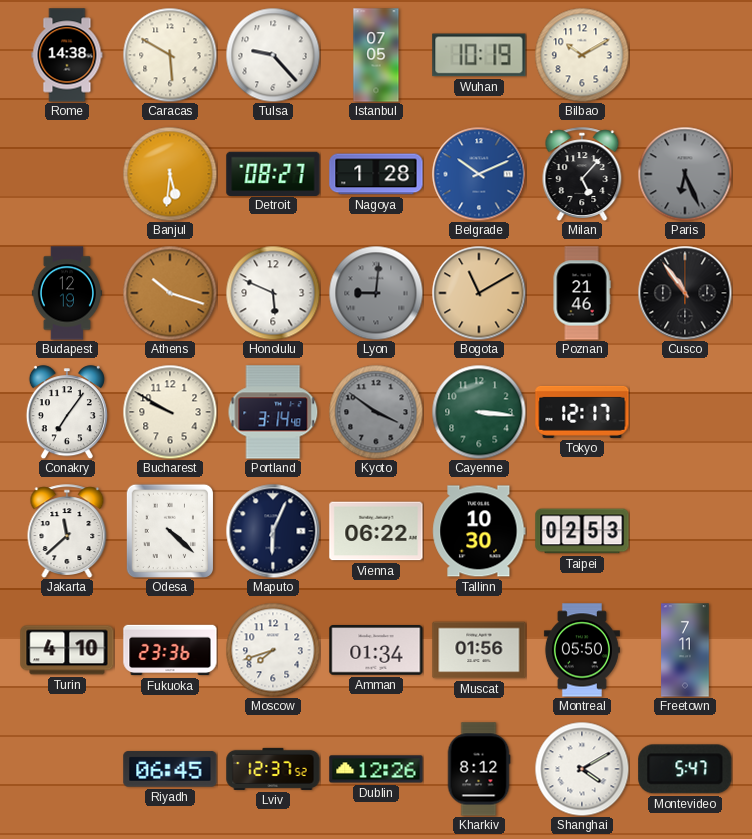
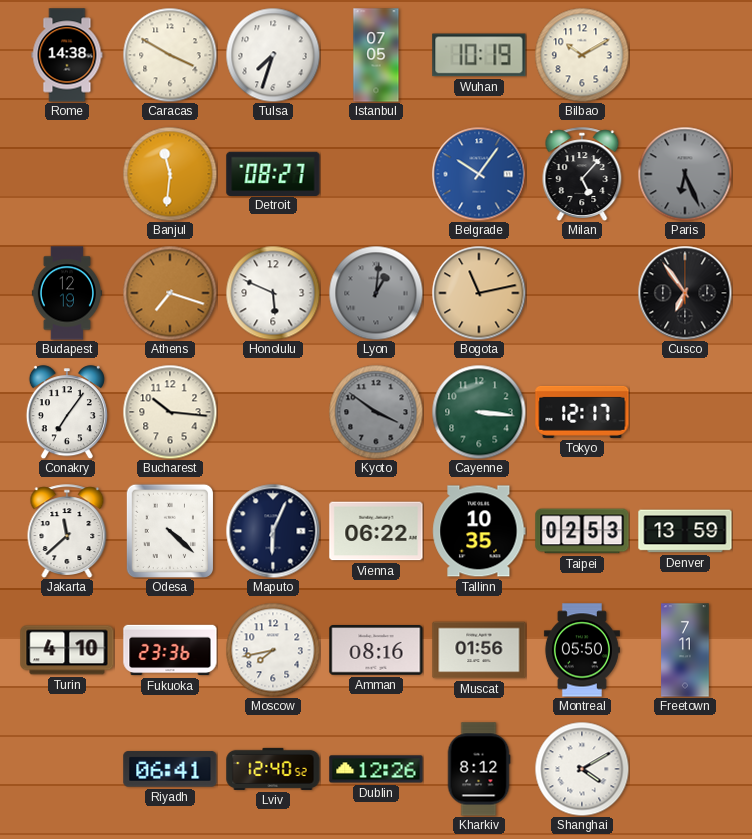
Caracas: 5:50 -> 3:50
Tulsa: 9:23 -> 7:33
Banjul: 5:31 -> 11:31
Nagoya: 1:28 -> none
Belgrade: 10:11 -> 10:06
Athens: 10:18 -> 7:18
Lyon: 9:01 -> 1:01
Bogota: 11:10 -> 11:13
Poznan: 21:46 -> none
Cusco: 10:54 -> 6:54
Bucharest: 9:50 -> 10:16
Portland: 3:14 -> none
Tallinn: 10:30 -> 10:35
Denver: none -> 13:59
Moscow: 7:42 -> 7:43
Amman: 01:34 -> 08:16
Riyadh: 06:45 -> 06:41
Lviv: 12:37 -> 12:40
Montevideo: 5:47 -> none
